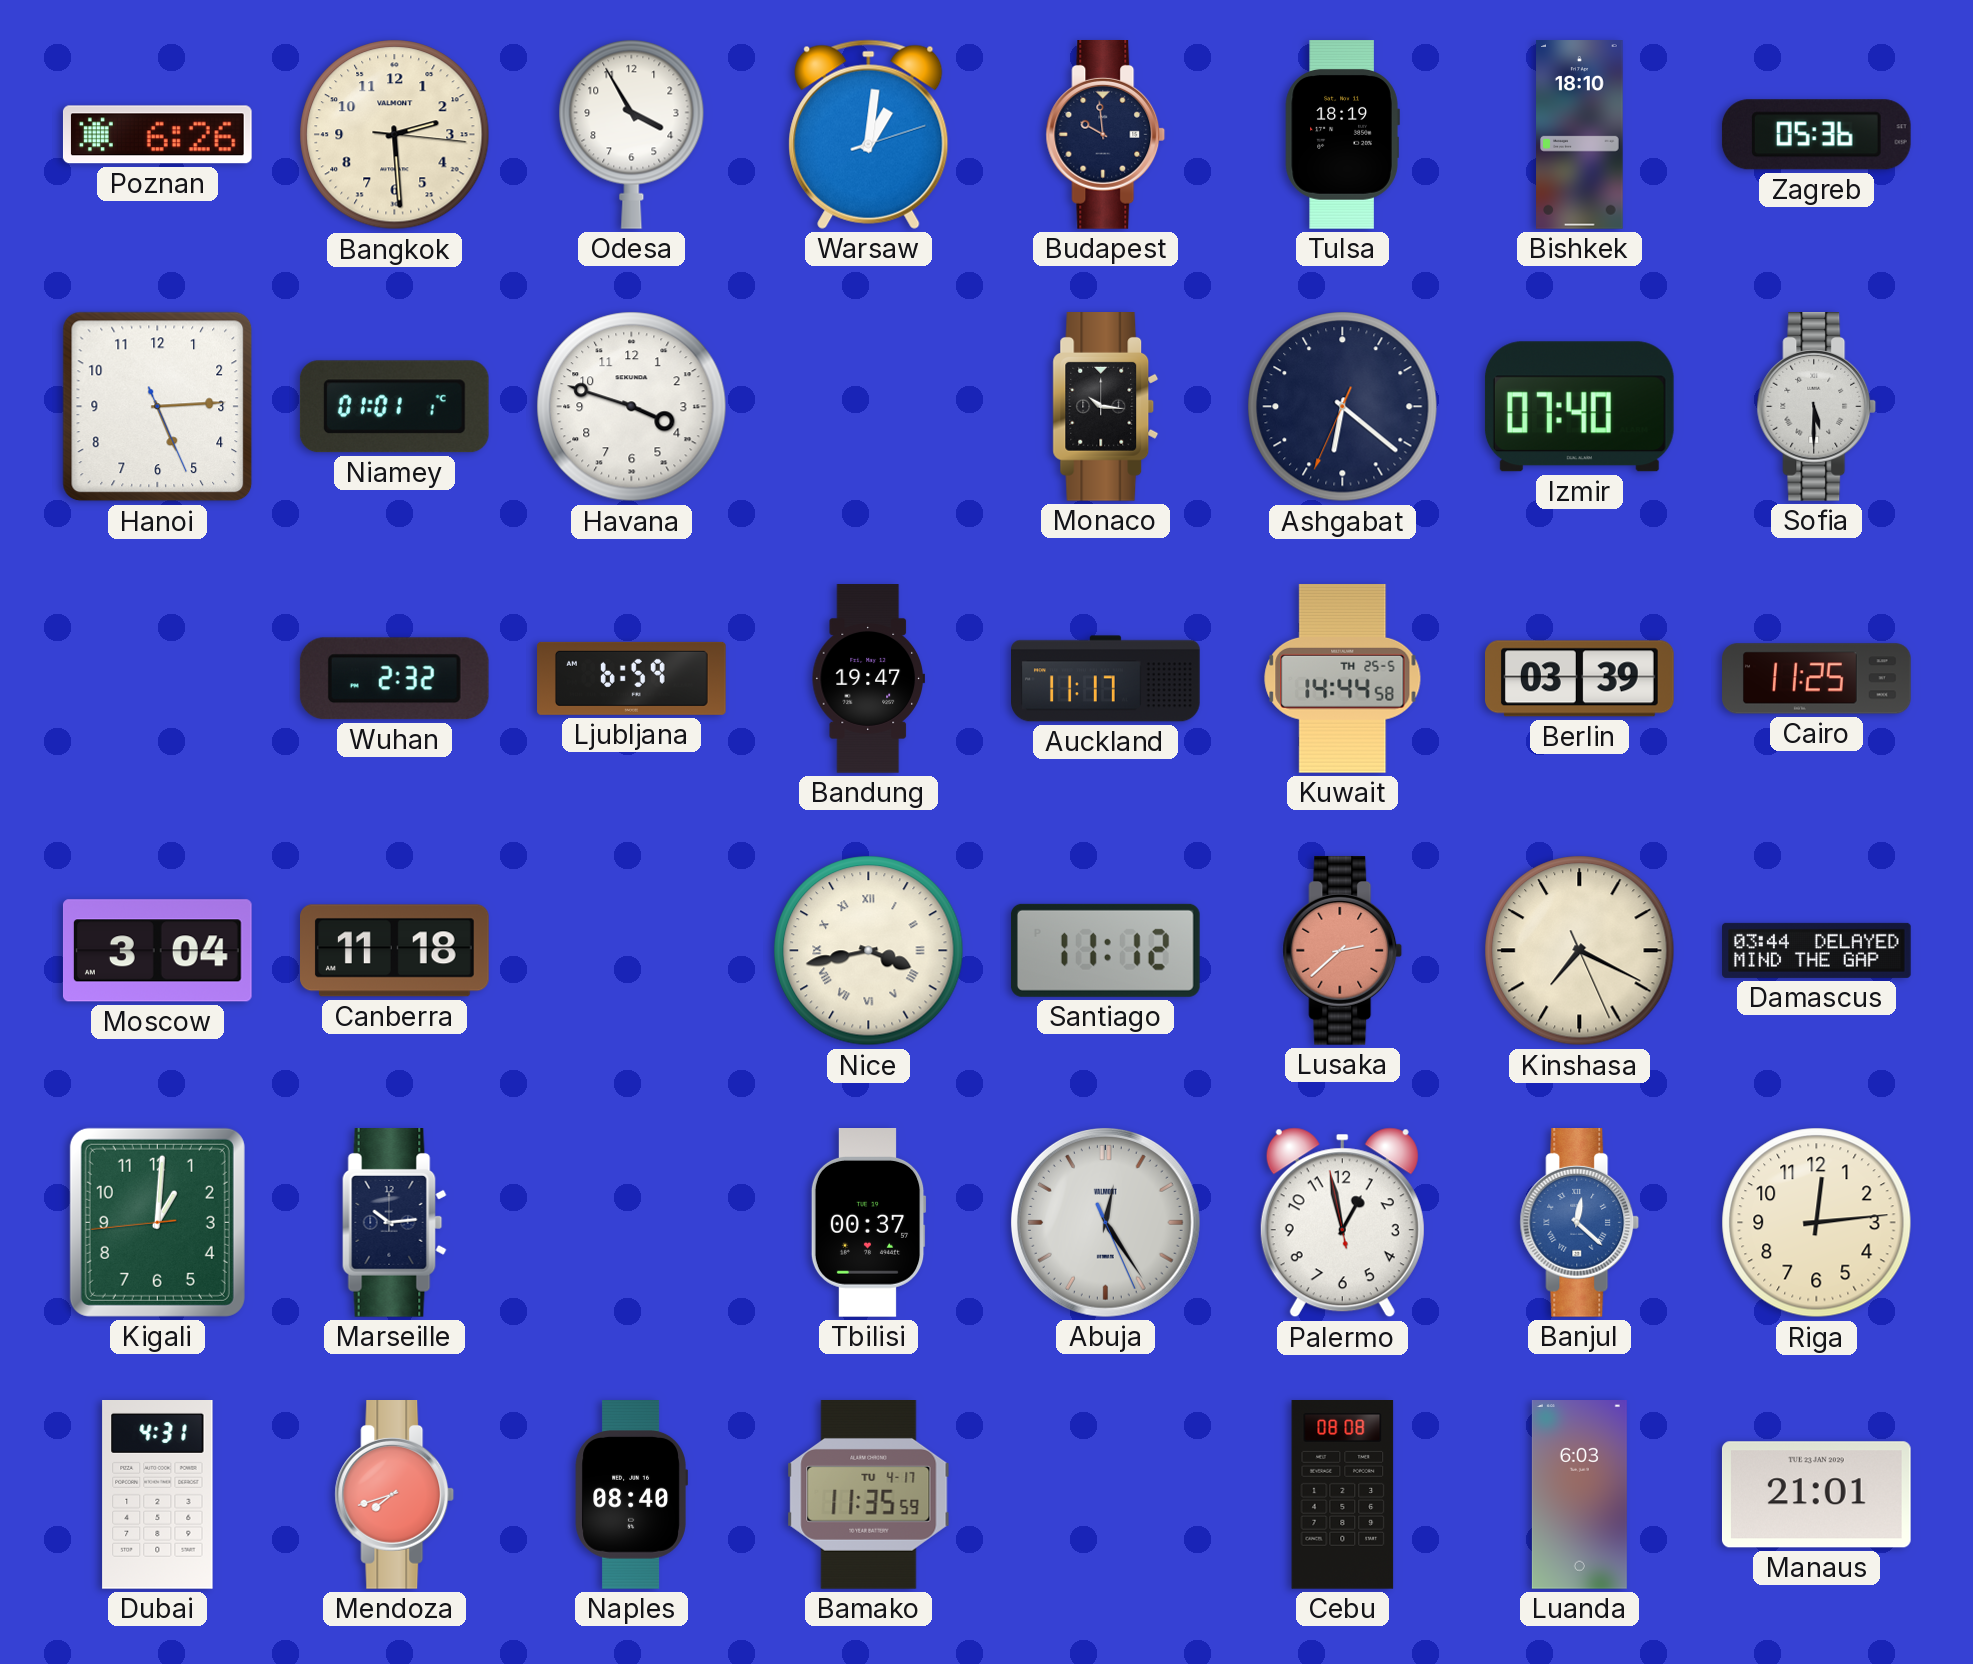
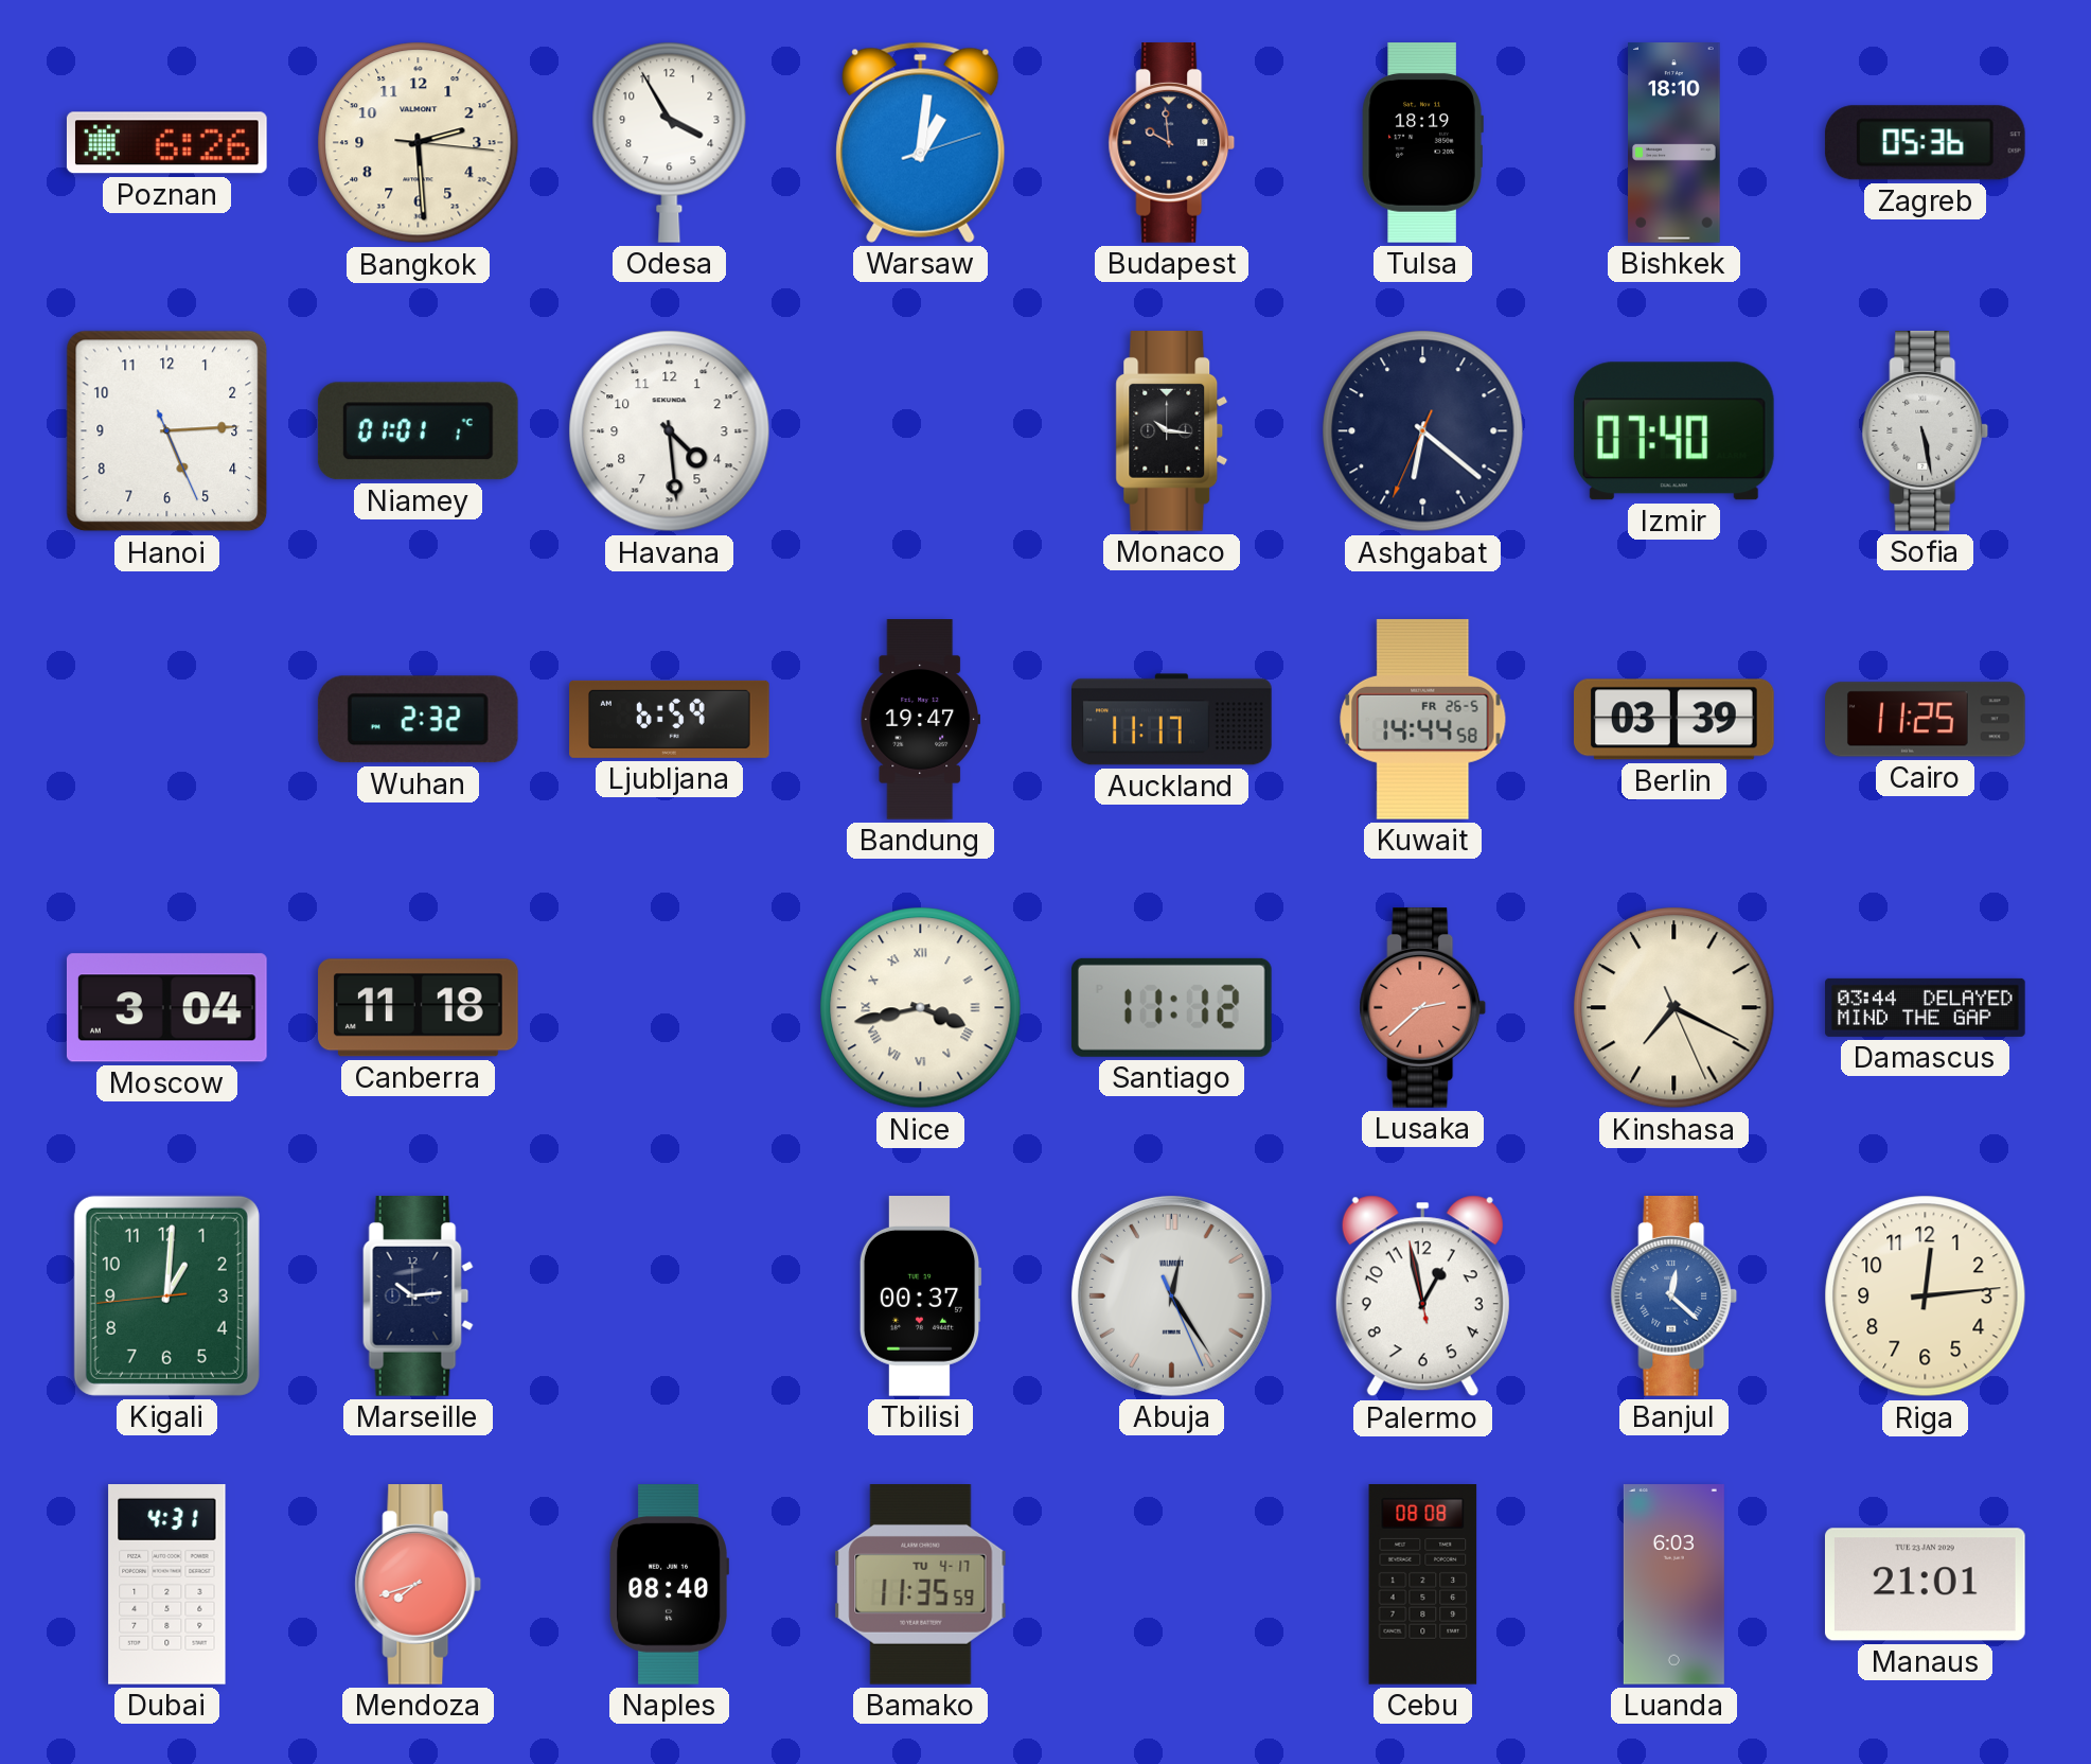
Havana: 3:48 -> 4:29
Sofia: 5:30 -> 5:28
Kuwait date: TH 25-5 -> FR 26-5
